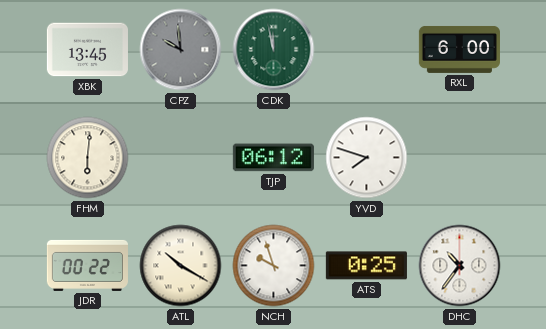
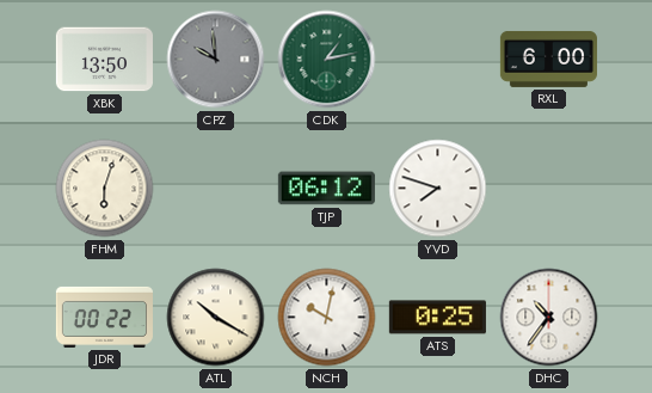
XBK: 13:45 -> 13:50
CDK: 11:58 -> 1:13
FHM: 6:01 -> 6:03
NCH: 9:57 -> 10:02
